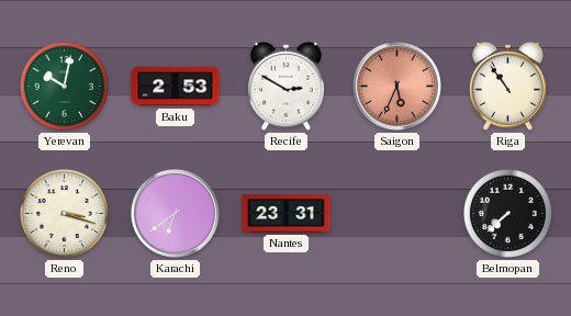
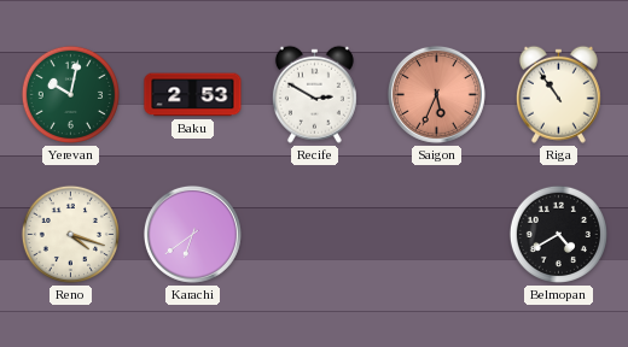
Reno: 3:18 -> 4:18
Nantes: 23:31 -> none
Belmopan: 7:38 -> 4:40
